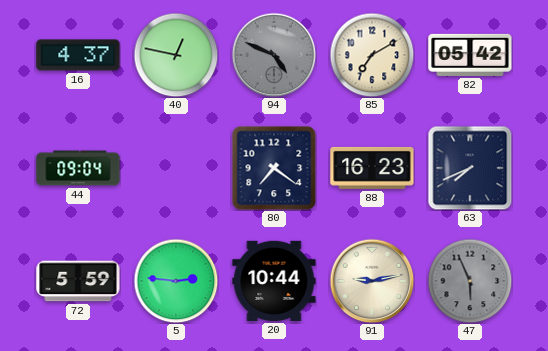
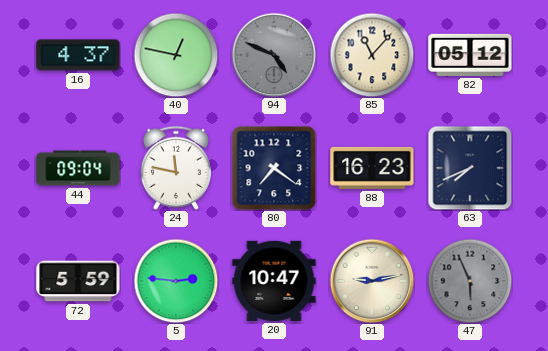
85: 7:10 -> 11:07
82: 05:42 -> 05:12
24: none -> 11:47
20: 10:44 -> 10:47
